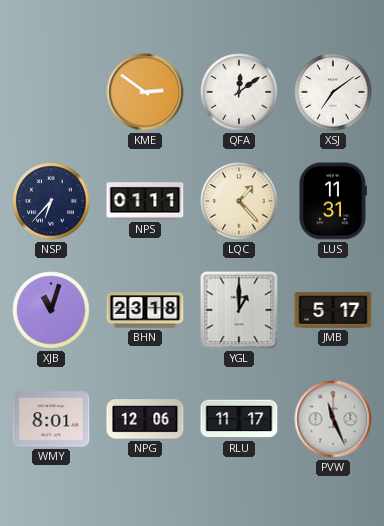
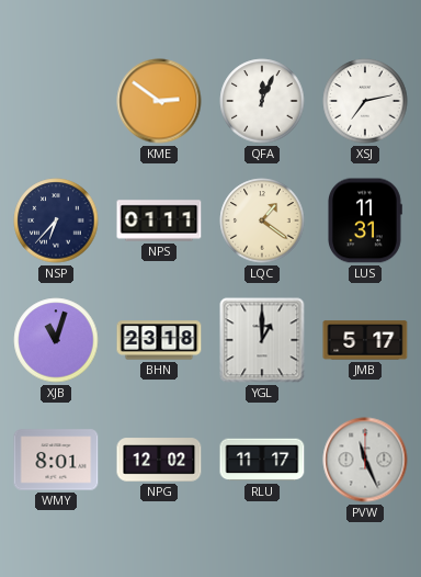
QFA: 12:09 -> 12:04
XSJ: 7:09 -> 7:13
LQC: 1:23 -> 1:21
NPG: 12:06 -> 12:02
